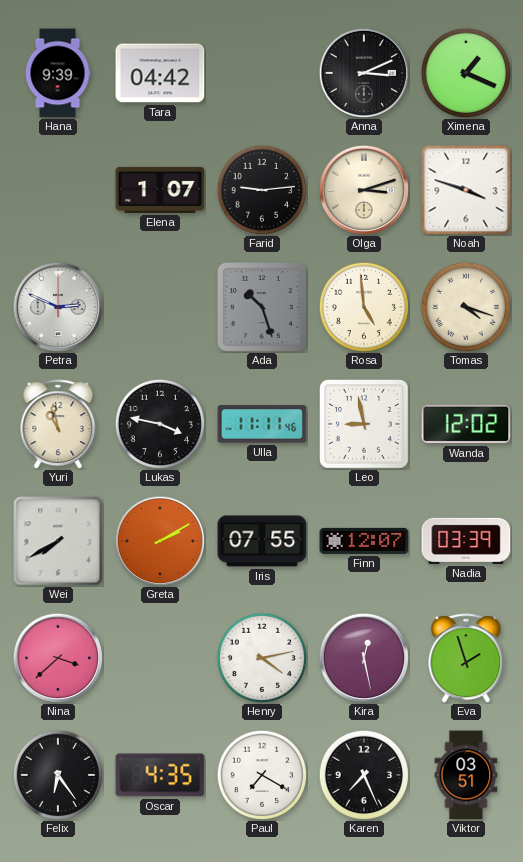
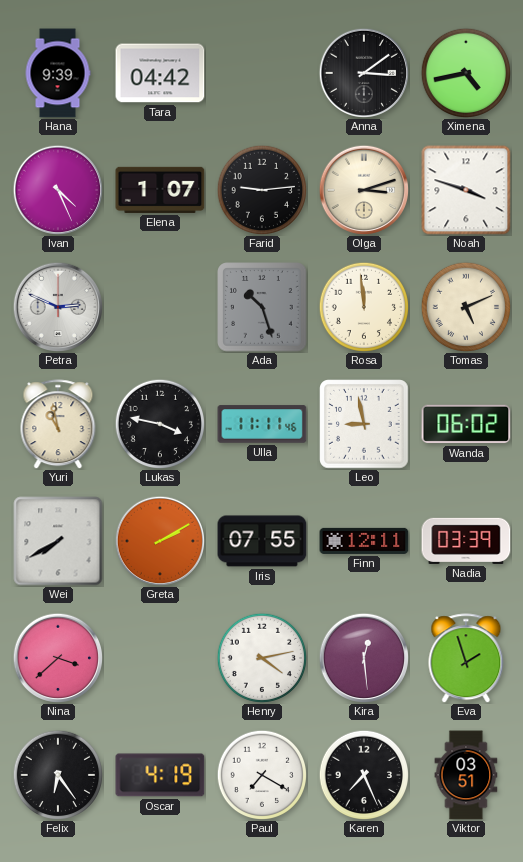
Anna: 3:11 -> 3:09
Ximena: 1:19 -> 4:43
Ivan: none -> 4:26
Rosa: 4:59 -> 11:59
Tomas: 4:18 -> 5:11
Wanda: 12:02 -> 06:02
Finn: 12:07 -> 12:11
Kira: 12:28 -> 12:29
Oscar: 4:35 -> 4:19
